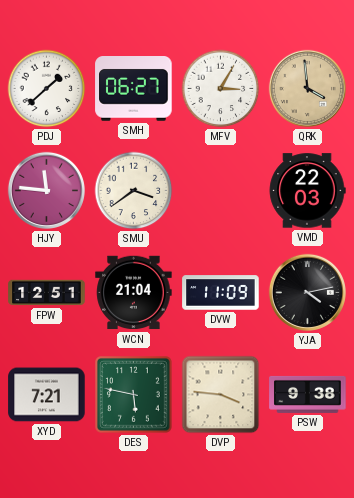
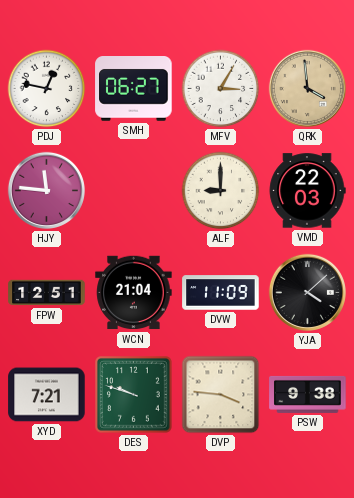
PDJ: 1:38 -> 12:47
SMU: 3:39 -> none
ALF: none -> 9:00
YJA: 4:13 -> 4:08
DES: 5:47 -> 9:48
